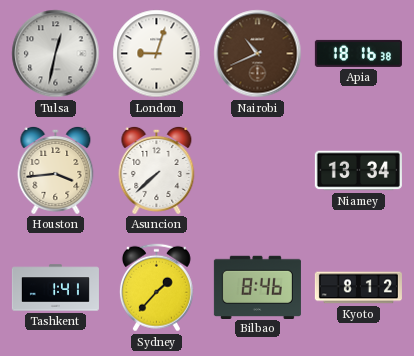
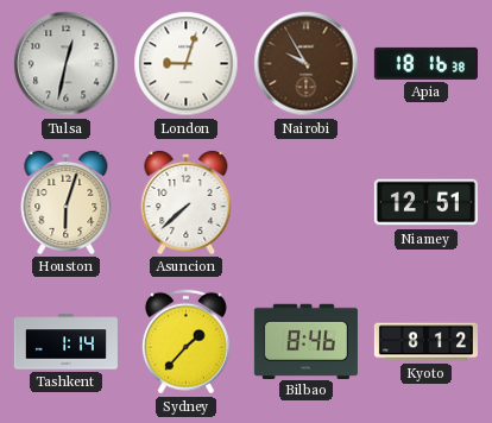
Nairobi: 10:41 -> 9:55
Houston: 3:44 -> 6:03
Niamey: 13:34 -> 12:51
Tashkent: 1:41 -> 1:14
